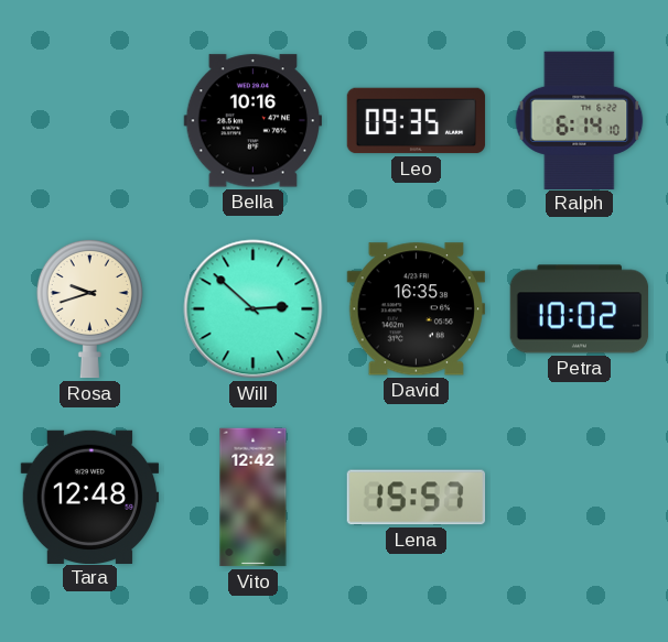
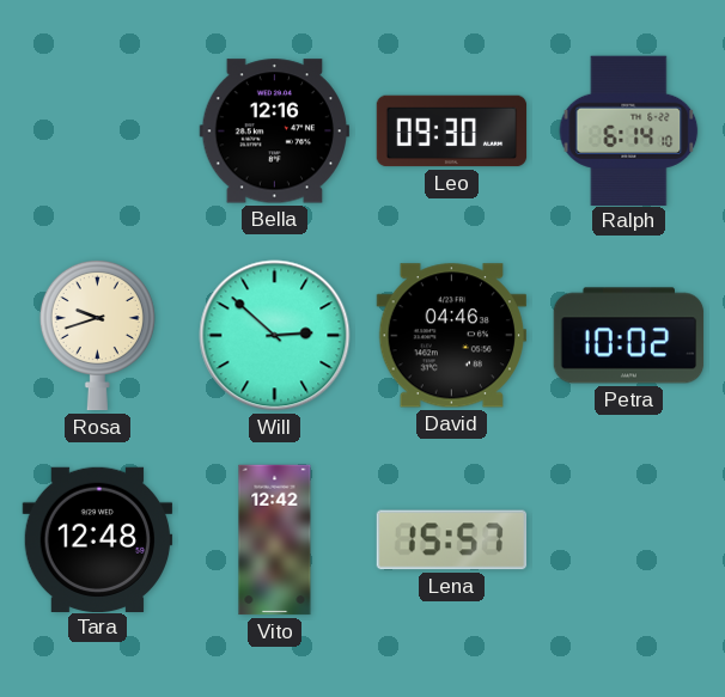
Bella: 10:16 -> 12:16
Leo: 09:35 -> 09:30
David: 16:35 -> 04:46
